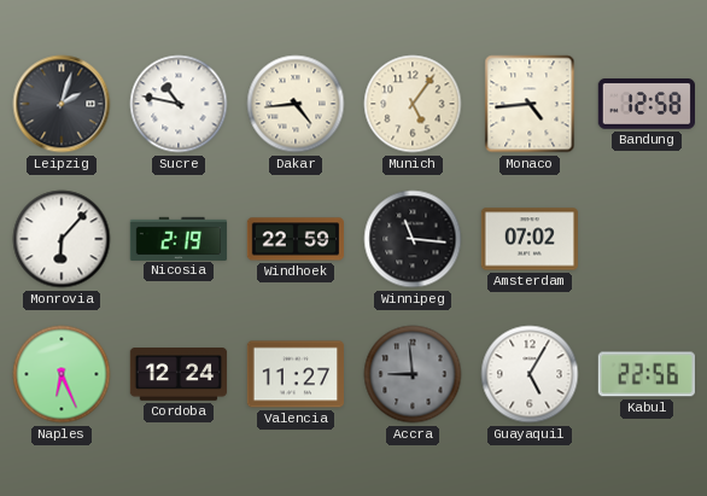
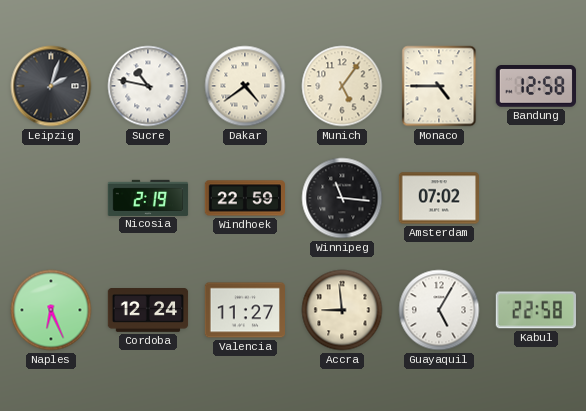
Dakar: 4:44 -> 4:39
Monaco: 4:44 -> 4:45
Monrovia: 6:07 -> none
Accra dial: grey -> cream
Kabul: 22:56 -> 22:58
